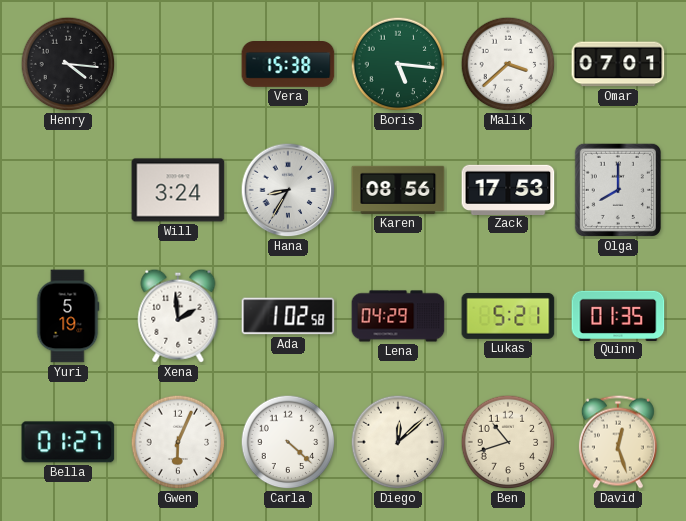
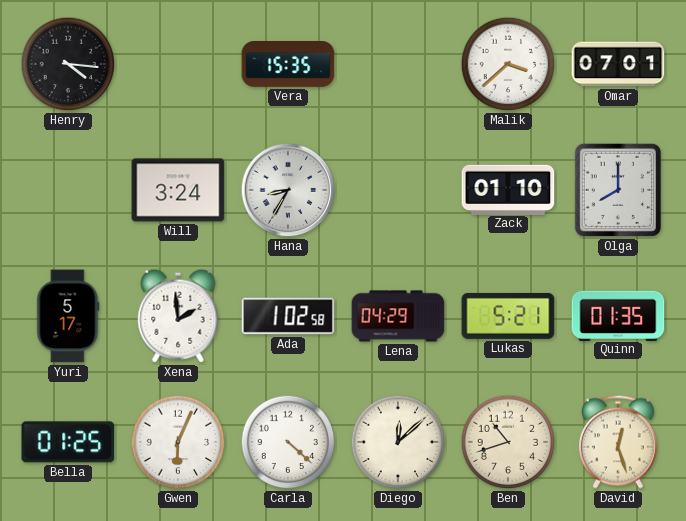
Vera: 15:38 -> 15:35
Boris: 5:16 -> none
Karen: 08:56 -> none
Zack: 17:53 -> 01:10
Yuri: 5:19 -> 5:17
Bella: 01:27 -> 01:25
